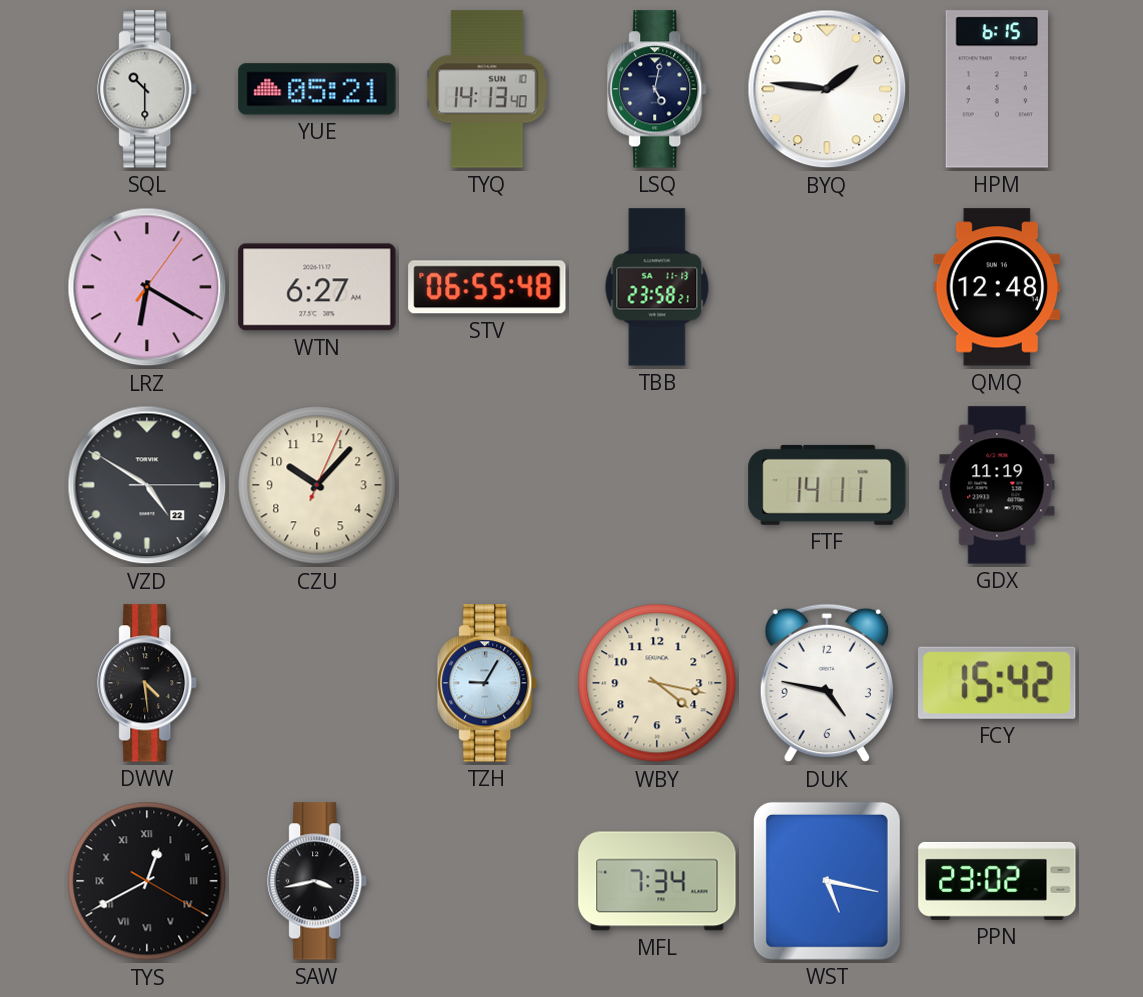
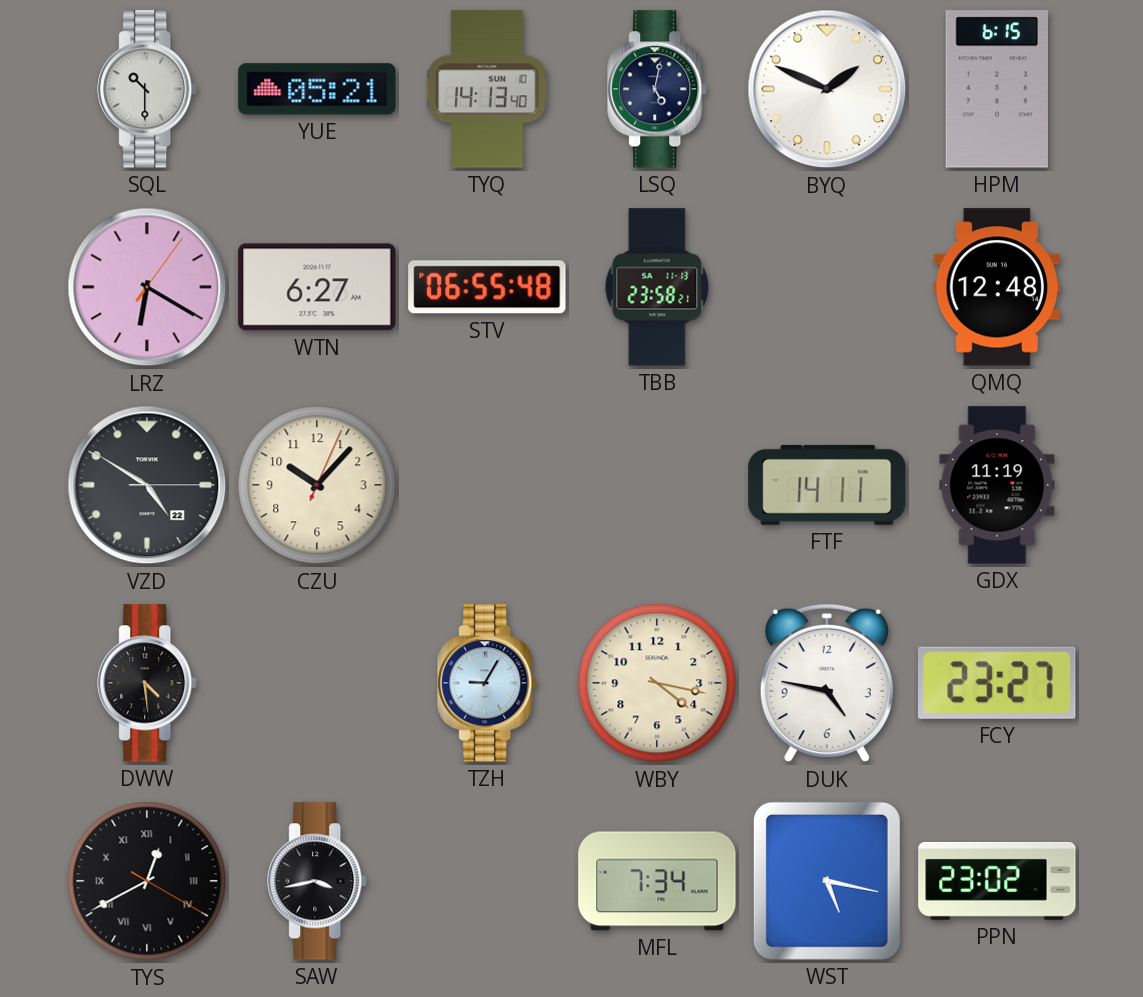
BYQ: 1:46 -> 1:49
FCY: 15:42 -> 23:27
